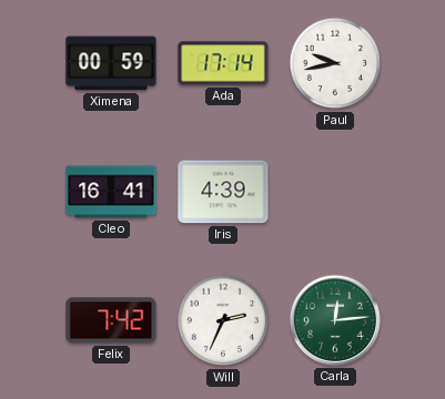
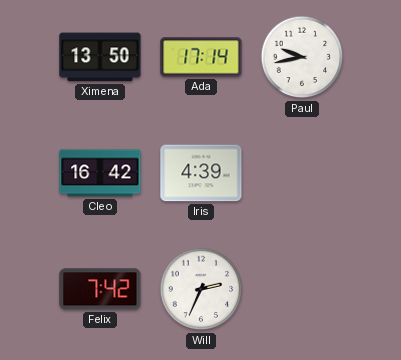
Ximena: 00:59 -> 13:50
Cleo: 16:41 -> 16:42
Carla: 12:14 -> none
